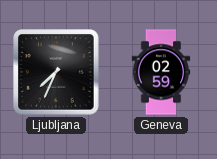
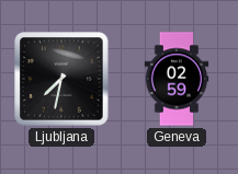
Ljubljana: 7:34 -> 7:32
